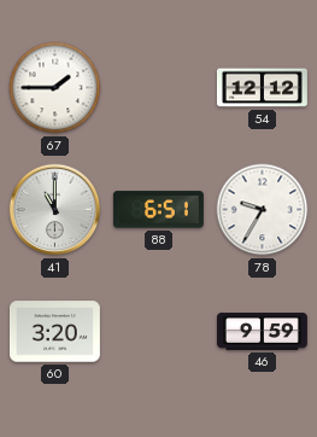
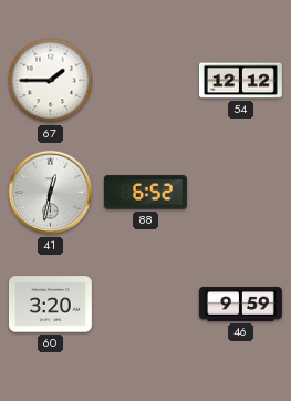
41: 11:00 -> 12:32
88: 6:51 -> 6:52
78: 9:35 -> none
